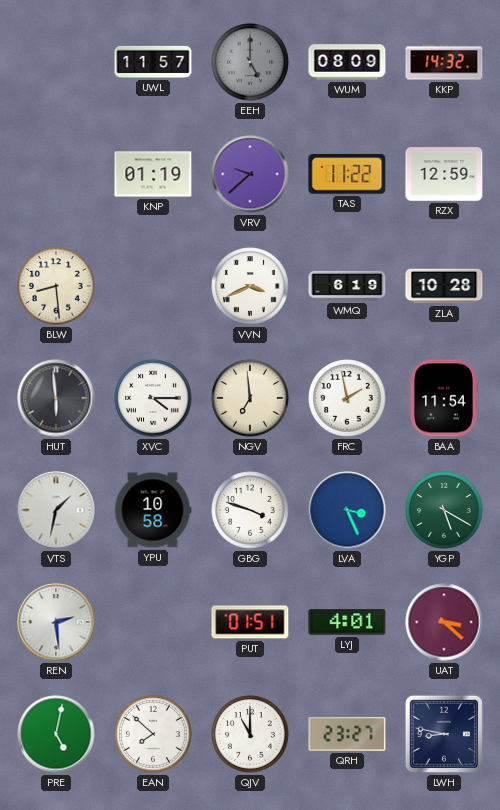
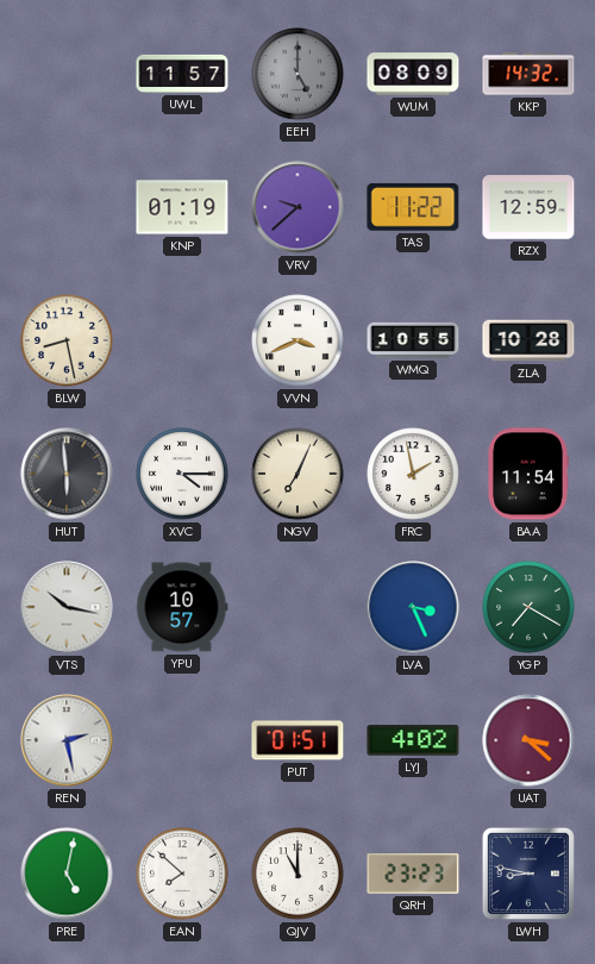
BLW: 8:29 -> 8:28
WMQ: 6:19 -> 10:55
NGV: 6:59 -> 7:04
VTS: 1:32 -> 10:17
YPU: 10:58 -> 10:57
GBG: 3:48 -> none
YGP: 5:20 -> 7:20
REN: 2:29 -> 2:28
LYJ: 4:01 -> 4:02
QRH: 23:27 -> 23:23
